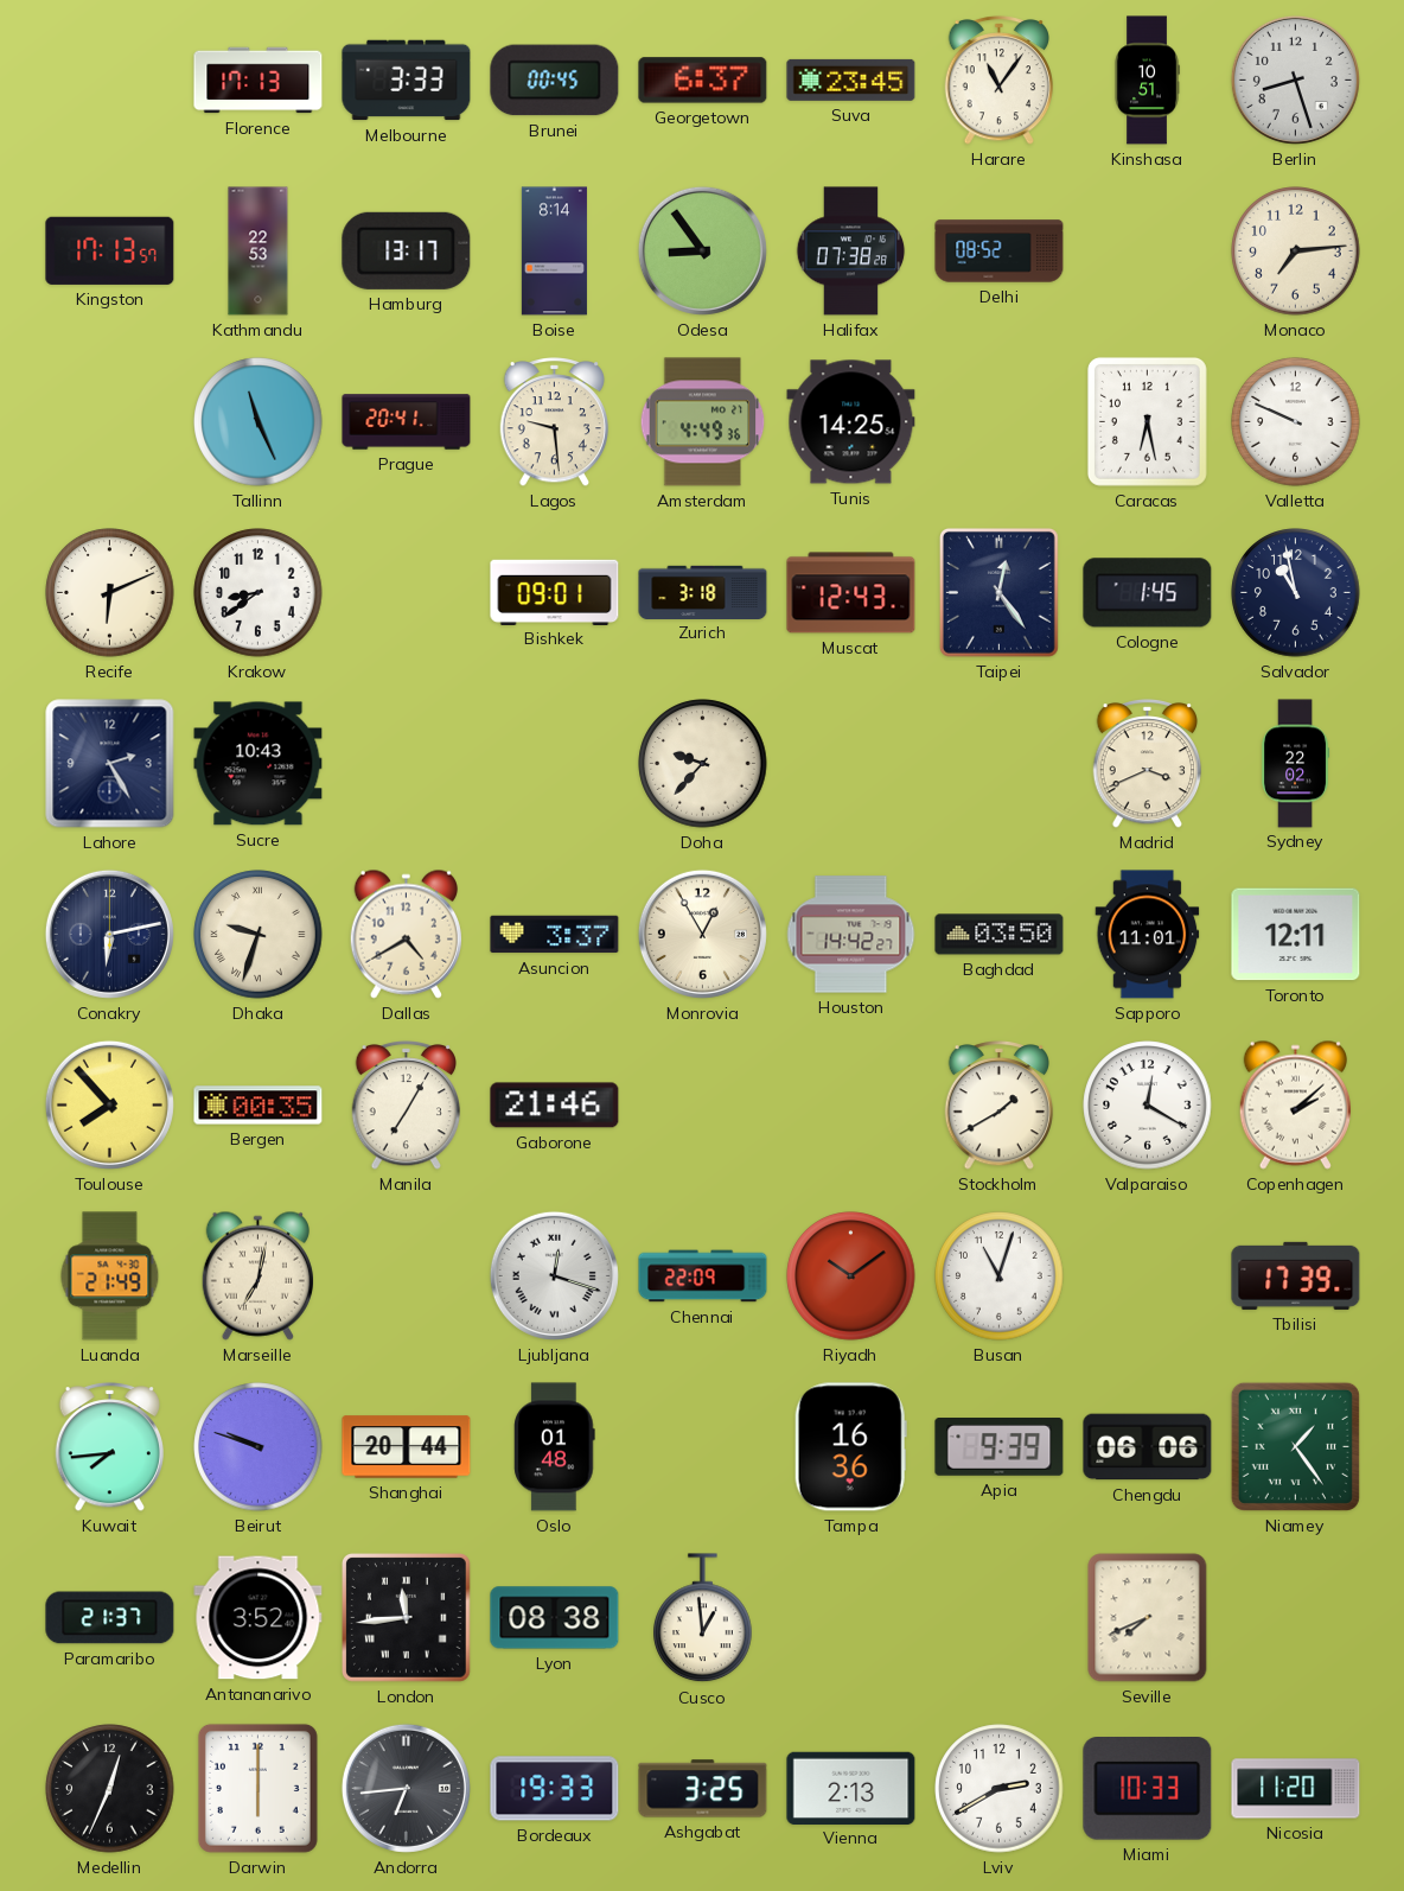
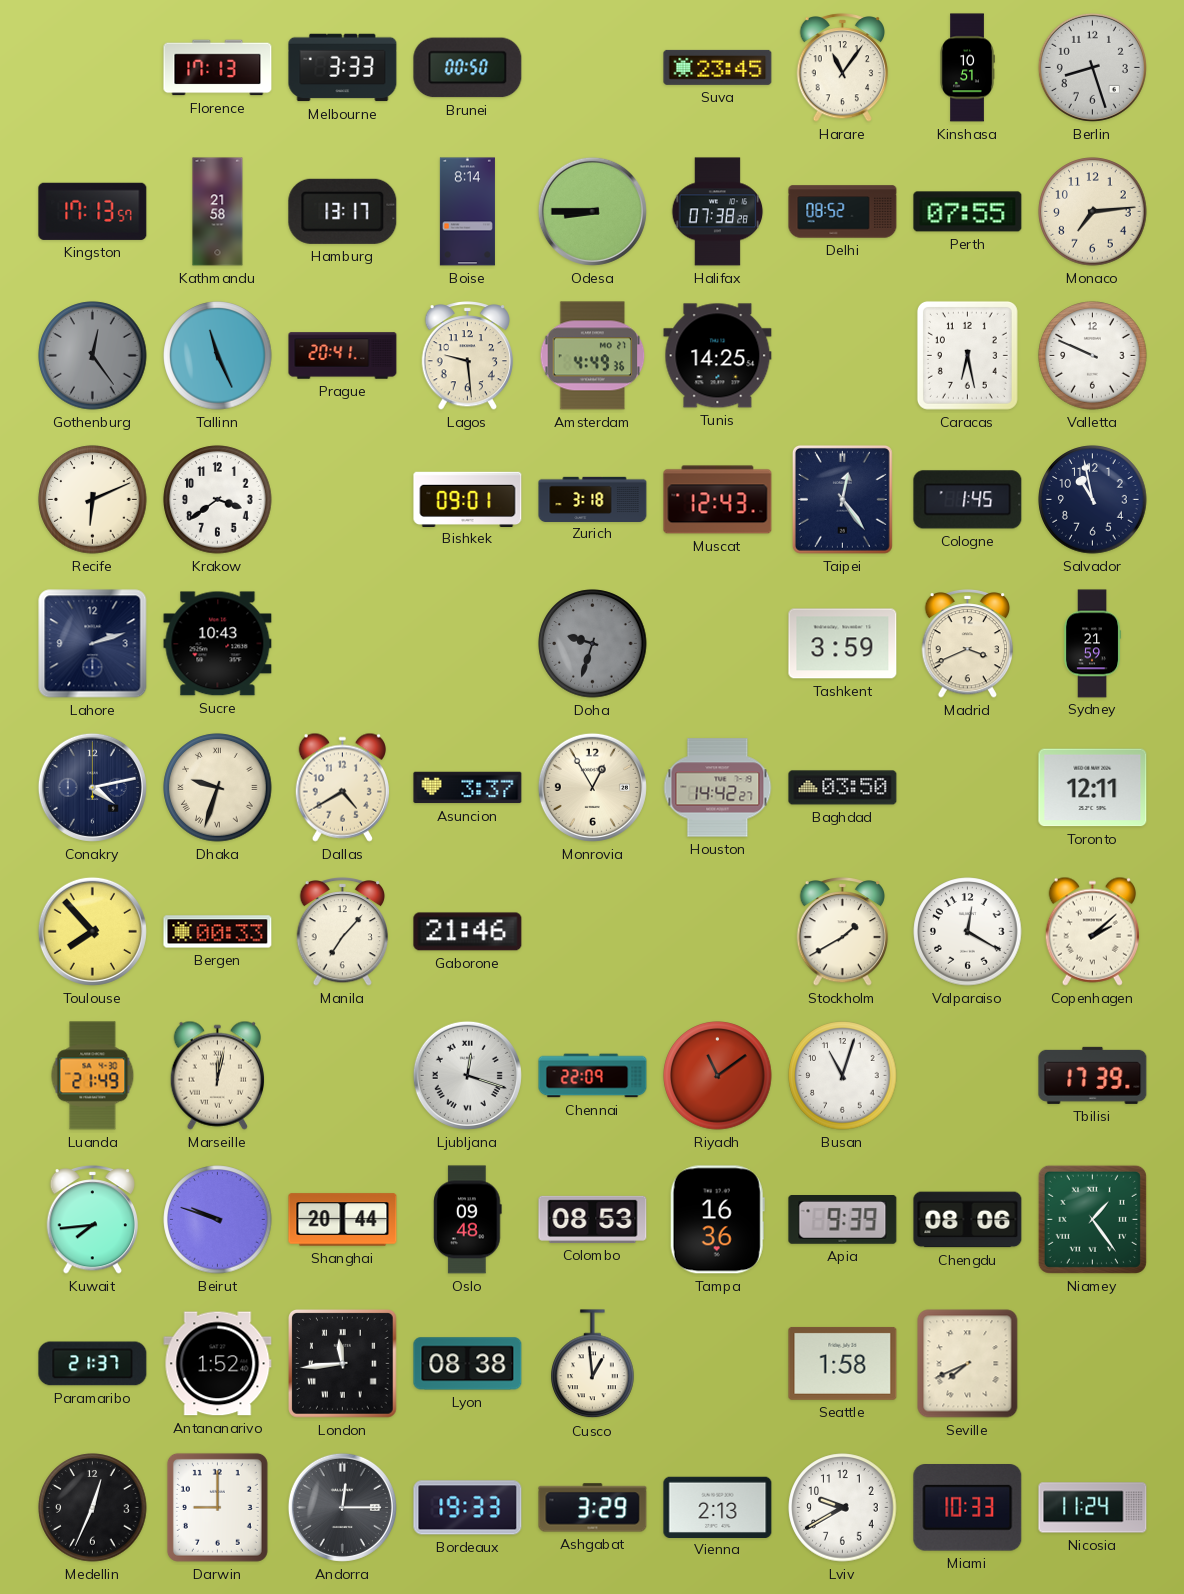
Brunei: 00:45 -> 00:50
Georgetown: 6:37 -> none
Kathmandu: 22:53 -> 21:58
Odesa: 8:54 -> 8:45
Perth: none -> 07:55
Gothenburg: none -> 12:24
Krakow: 8:39 -> 3:39
Lahore: 2:25 -> 2:12
Doha: 9:37 -> 9:33
Doha dial: cream -> grey
Tashkent: none -> 3:59
Sydney: 22:02 -> 21:59
Conakry: 6:13 -> 4:13
Sapporo: 11:01 -> none
Bergen: 00:35 -> 00:33
Manila: 7:05 -> 7:07
Marseille: 7:02 -> 12:02
Riyadh: 10:09 -> 11:09
Oslo: 01:48 -> 09:48
Colombo: none -> 08:53
Chengdu: 06:06 -> 08:06
Antananarivo: 3:52 -> 1:52
Seattle: none -> 1:58
Darwin: 6:00 -> 9:00
Andorra: 6:44 -> 12:15
Ashgabat: 3:25 -> 3:29
Lviv: 2:40 -> 9:40
Nicosia: 11:20 -> 11:24
